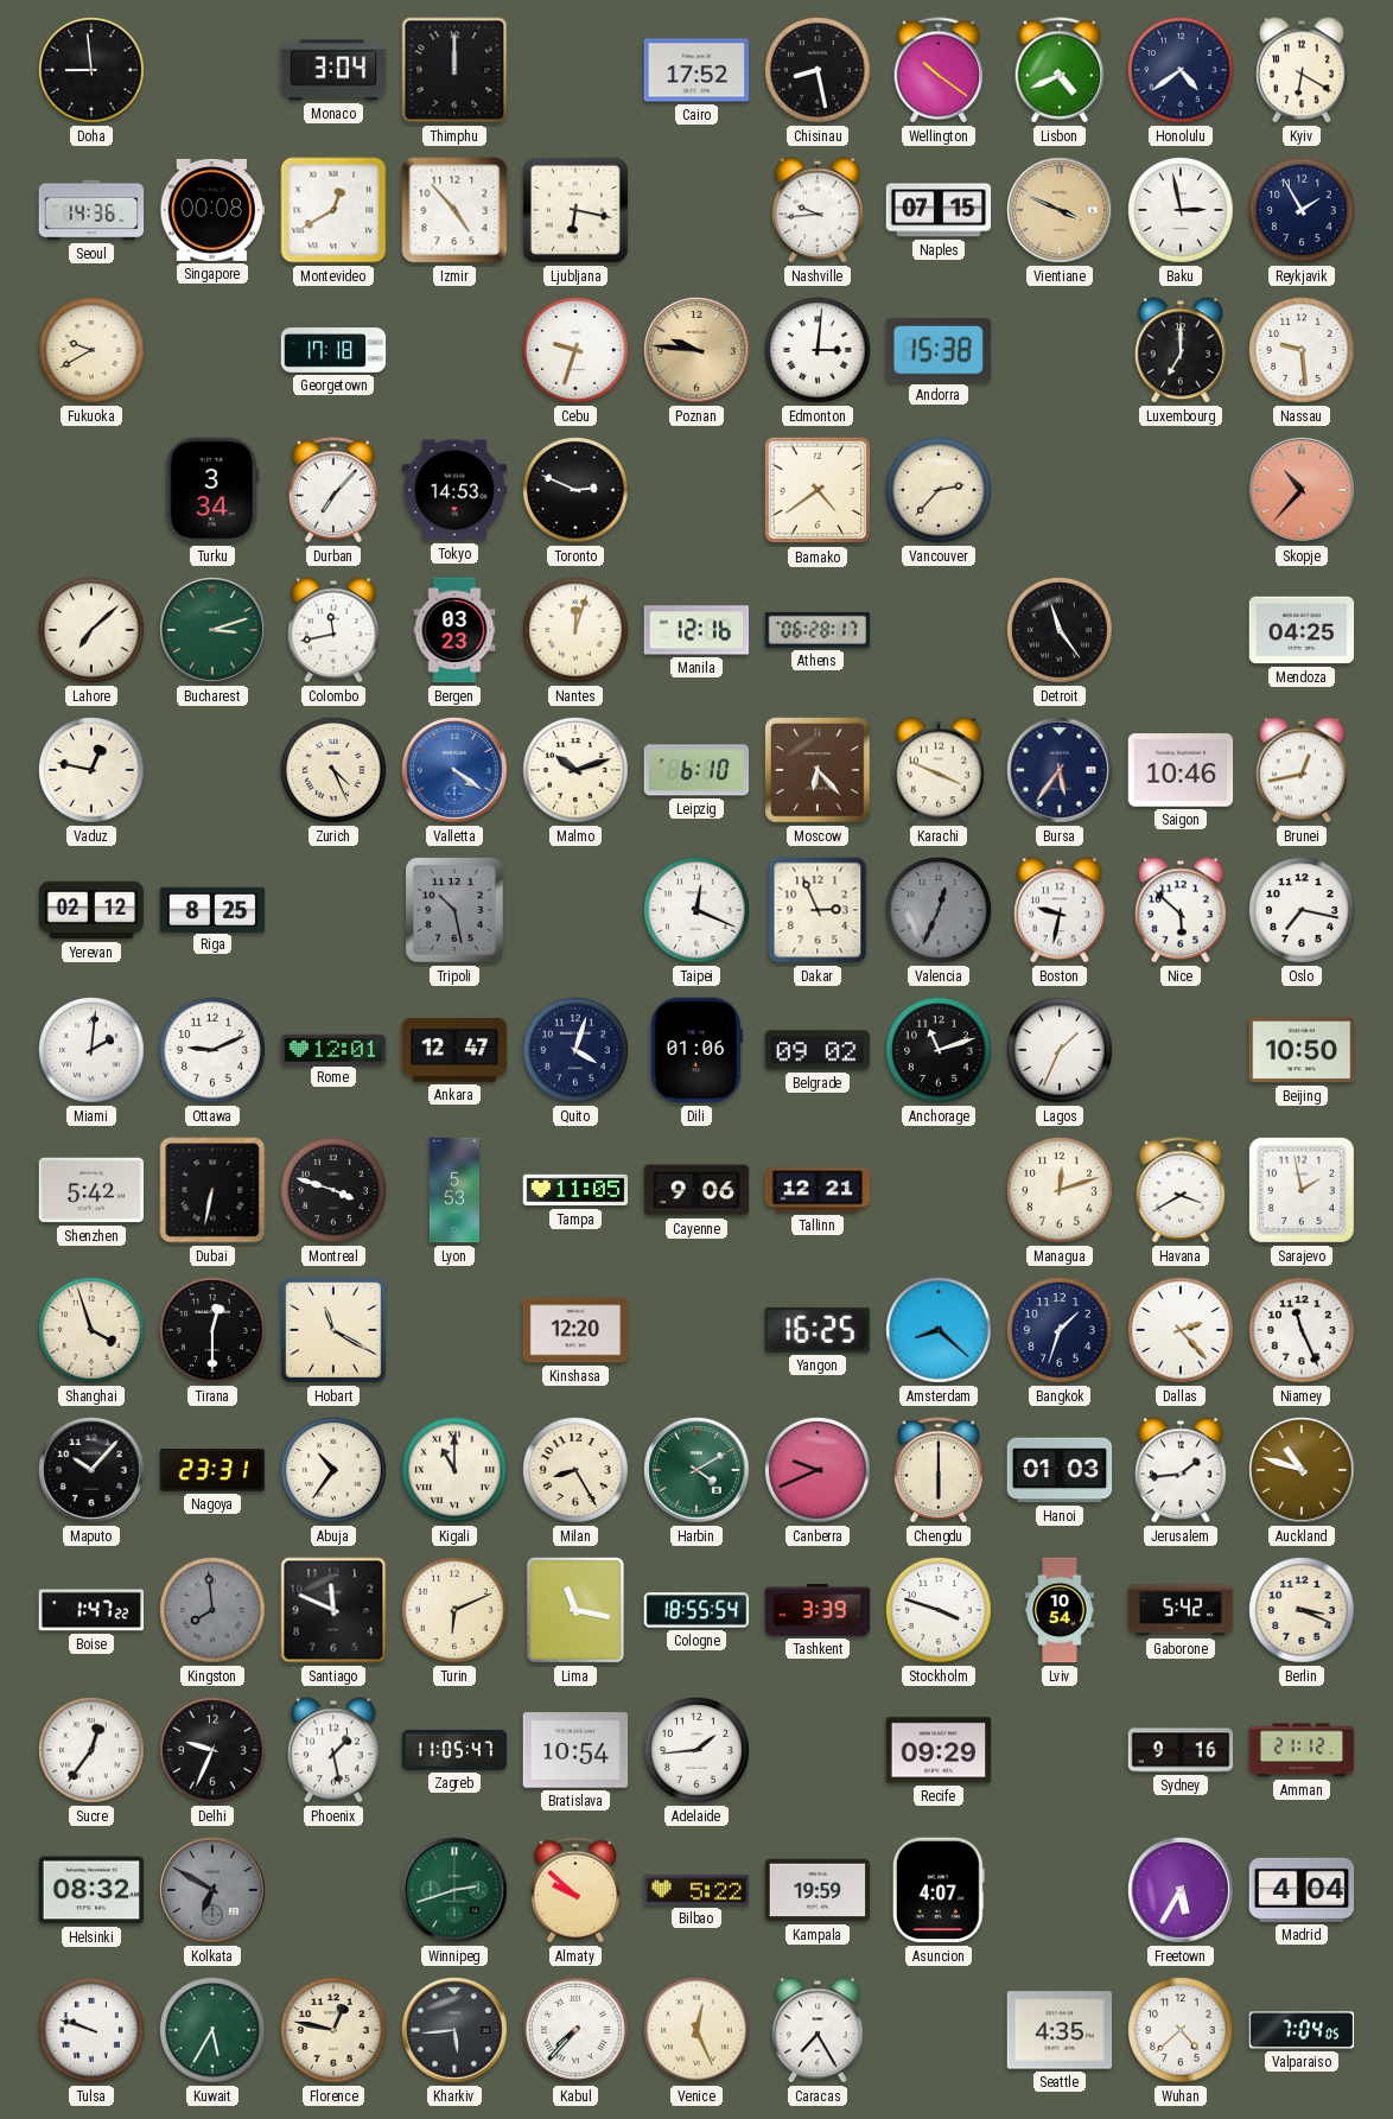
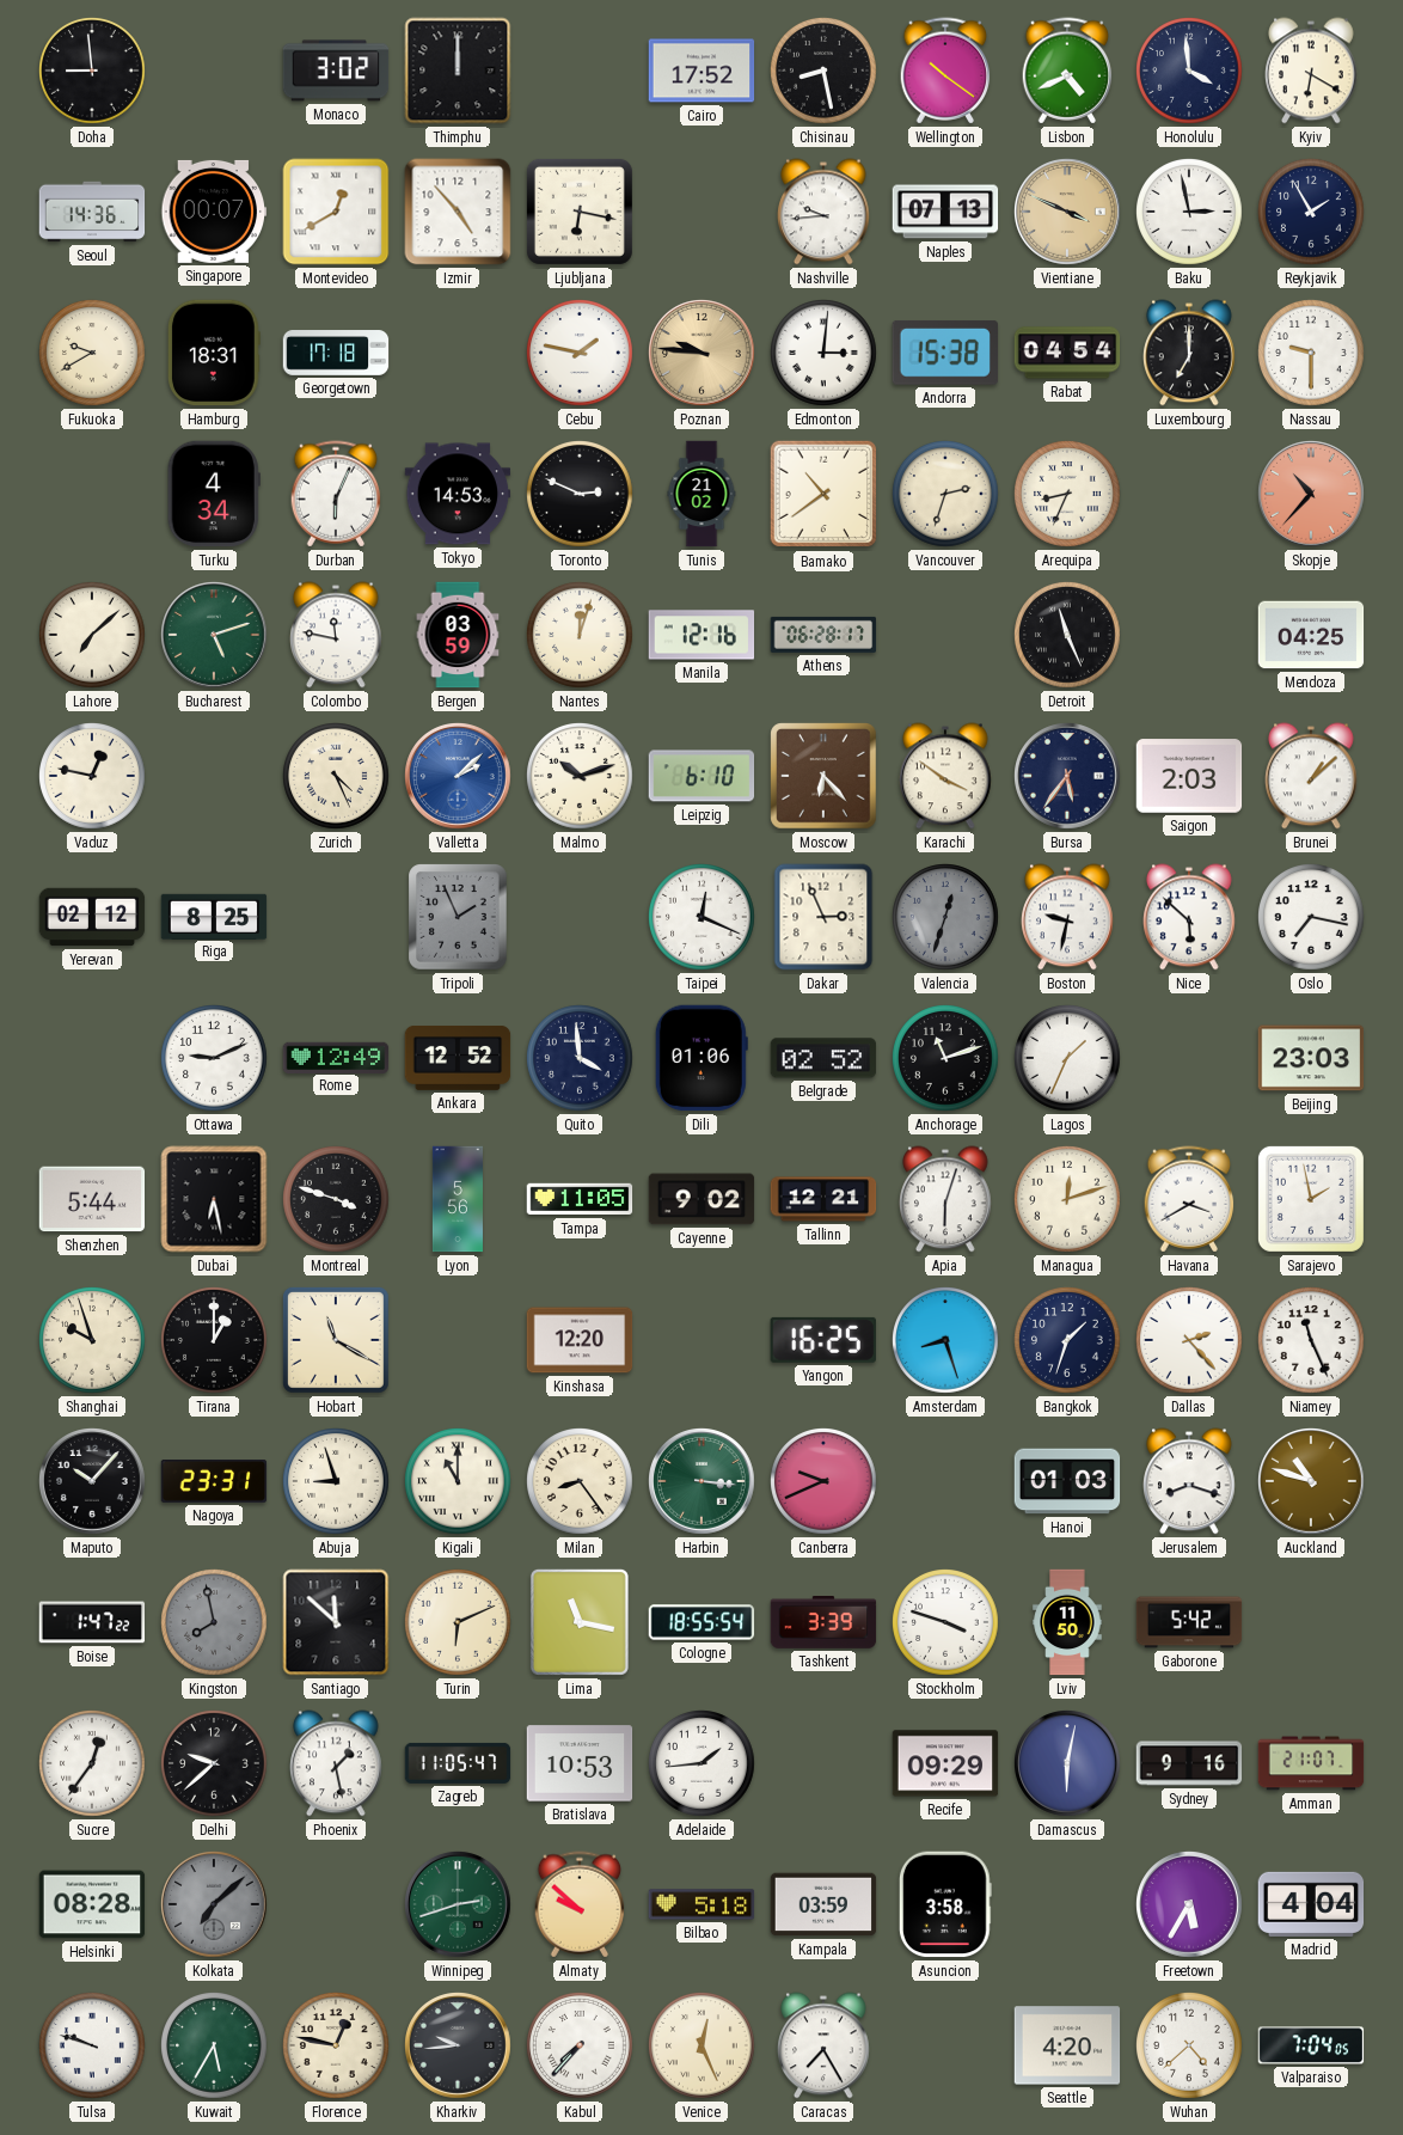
Monaco: 3:04 -> 3:02
Honolulu: 4:39 -> 3:59
Singapore: 00:08 -> 00:07
Naples: 07:15 -> 07:13
Hamburg: none -> 18:31
Cebu: 9:33 -> 1:47
Rabat: none -> 04:54
Nassau: 9:29 -> 9:30
Turku: 3:34 -> 4:34
Durban: 7:07 -> 6:04
Tunis: none -> 21:02
Bamako: 4:39 -> 10:39
Vancouver: 2:37 -> 2:33
Arequipa: none -> 8:34
Bucharest: 3:12 -> 5:12
Colombo: 11:43 -> 11:47
Bergen: 03:23 -> 03:59
Detroit: 11:24 -> 11:26
Valletta: 4:21 -> 2:08
Karachi: 3:49 -> 3:51
Saigon: 10:46 -> 2:03
Brunei: 12:43 -> 1:08
Tripoli: 10:28 -> 1:56
Valencia: 12:34 -> 12:33
Miami: 2:01 -> none
Rome: 12:01 -> 12:49
Ankara: 12:47 -> 12:52
Quito: 4:03 -> 3:59
Belgrade: 09:02 -> 02:52
Beijing: 10:50 -> 23:03
Shenzhen: 5:42 -> 5:44
Dubai: 6:32 -> 6:28
Lyon: 5:53 -> 5:56
Cayenne: 9:06 -> 9:02
Apia: none -> 6:03
Shanghai: 3:57 -> 9:57
Tirana: 12:30 -> 1:00
Amsterdam: 8:22 -> 8:27
Abuja: 10:36 -> 8:57
Milan: 8:25 -> 8:24
Harbin: 4:10 -> 3:16
Chengdu: 6:00 -> none
Jerusalem: 1:44 -> 8:18
Kingston: 7:59 -> 7:58
Santiago: 11:49 -> 11:52
Lviv: 10:54 -> 11:50
Berlin: 3:19 -> none
Delhi: 9:34 -> 9:38
Bratislava: 10:54 -> 10:53
Damascus: none -> 6:02
Amman: 21:12 -> 21:07
Helsinki: 08:32 -> 08:28
Kolkata: 6:50 -> 7:08
Bilbao: 5:22 -> 5:18
Kampala: 19:59 -> 03:59
Asuncion: 4:07 -> 3:58
Kharkiv: 5:44 -> 9:44
Seattle: 4:35 -> 4:20
